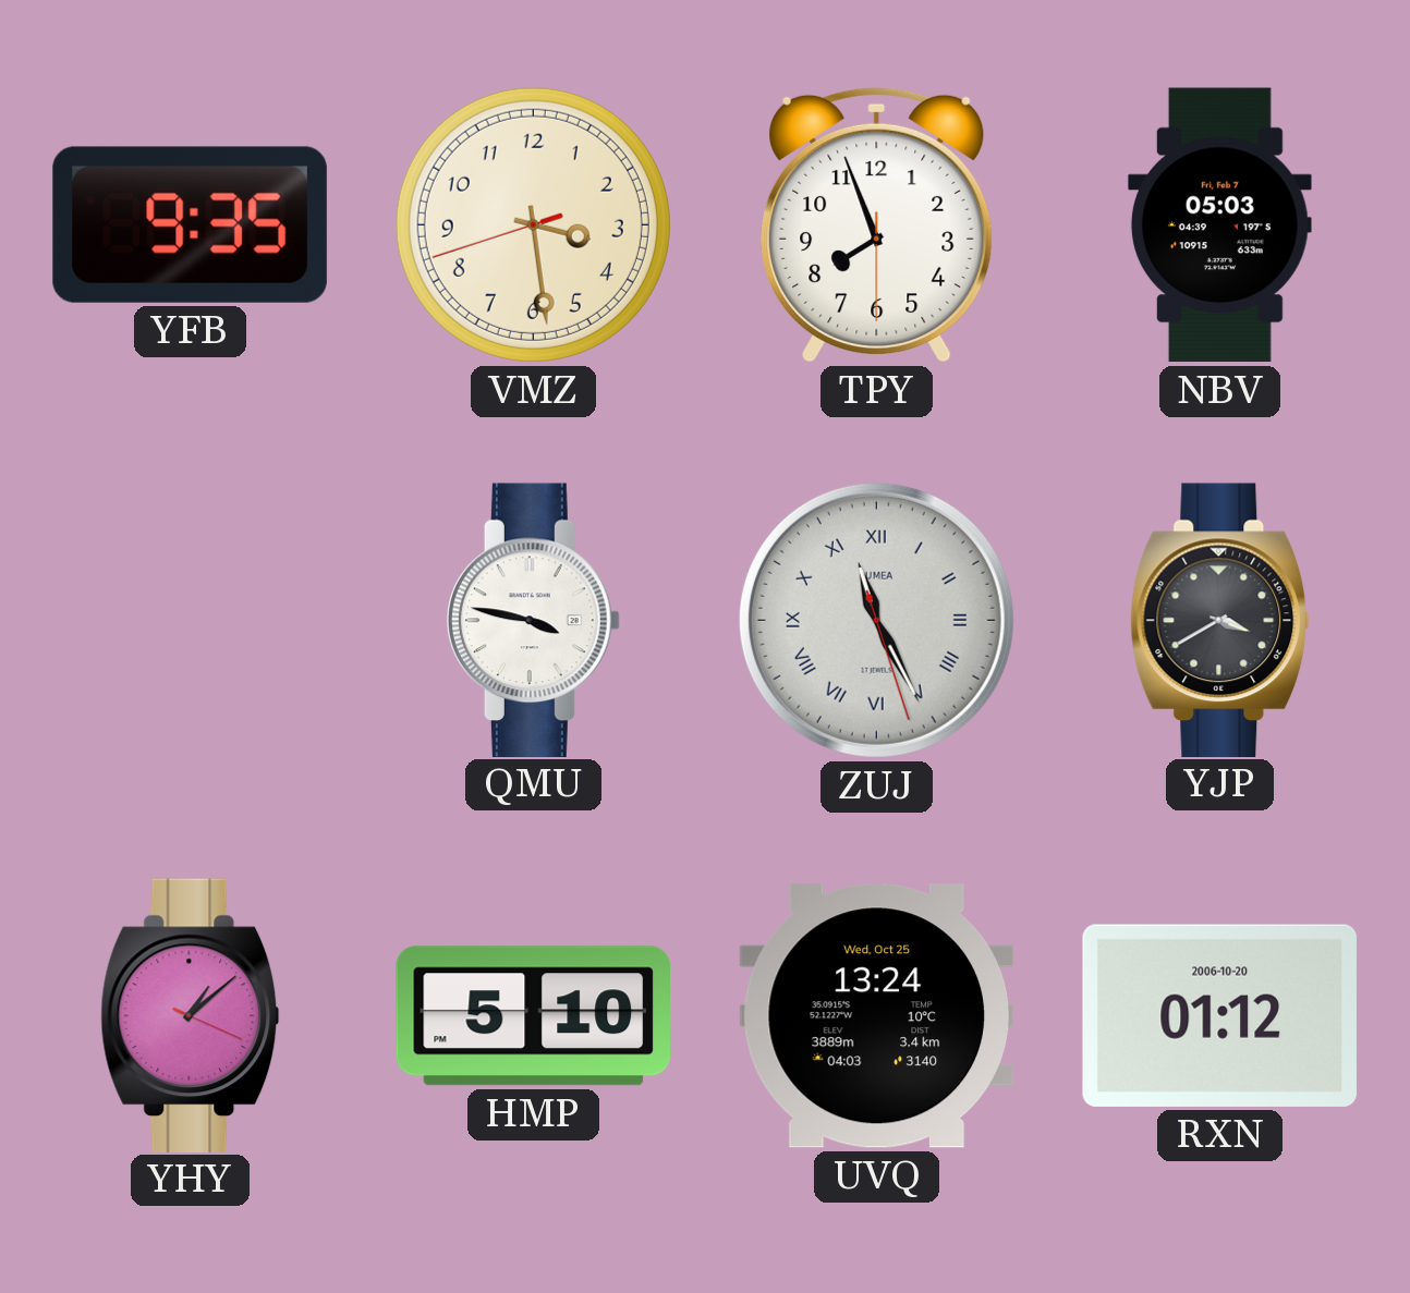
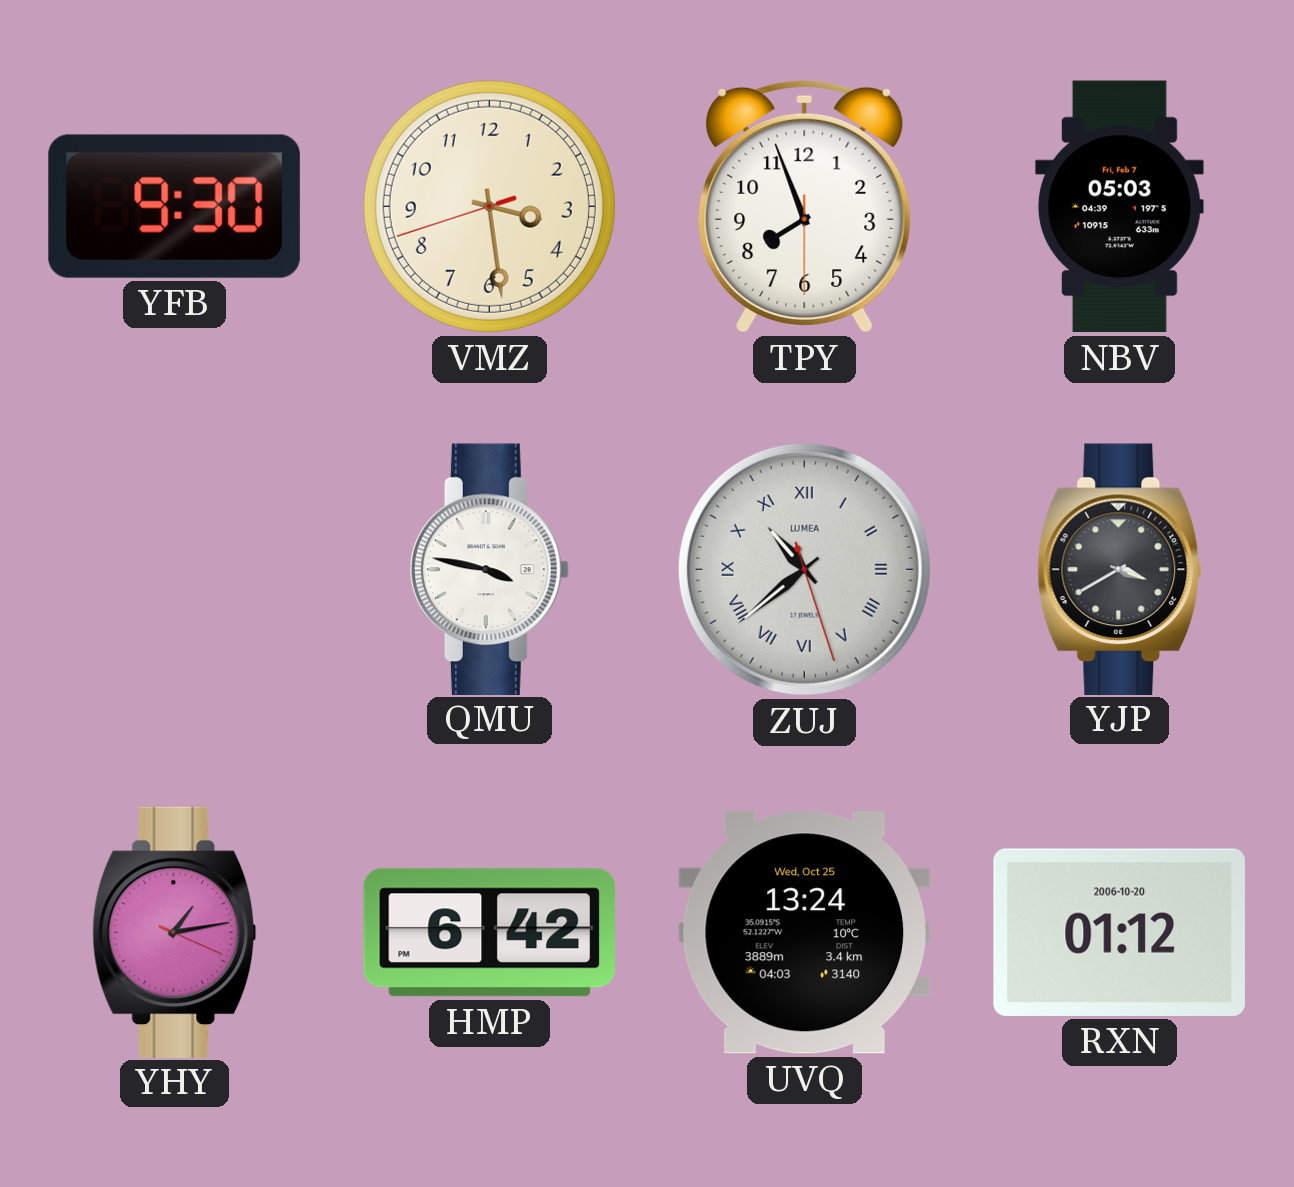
YFB: 9:35 -> 9:30
ZUJ: 11:25 -> 10:38
YHY: 1:08 -> 1:13
HMP: 5:10 -> 6:42
